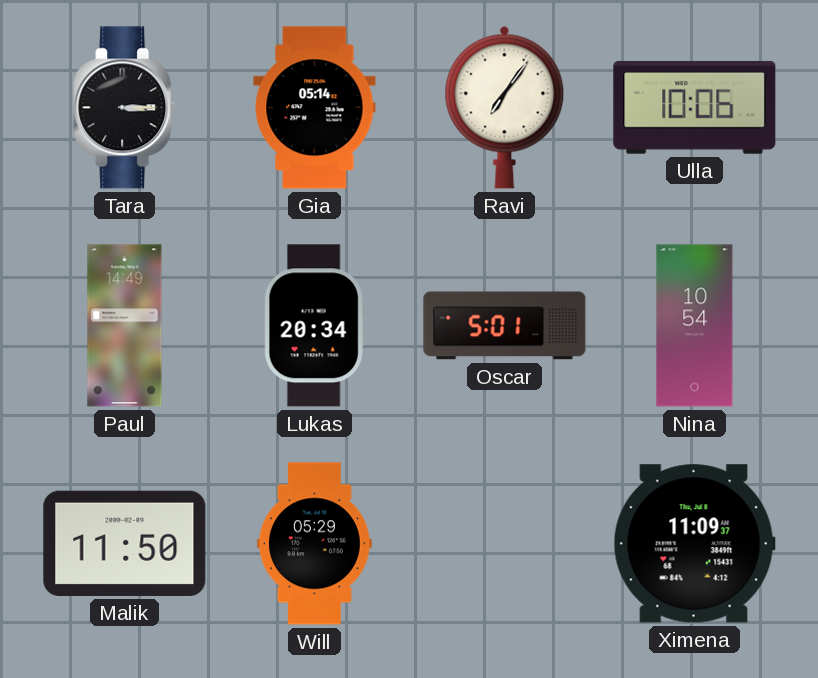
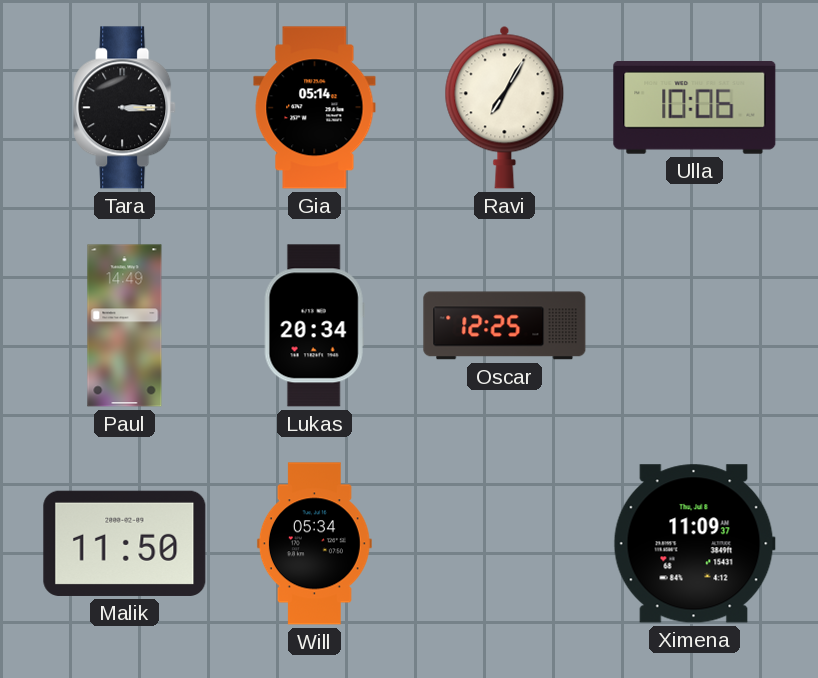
Ravi: 7:06 -> 7:05
Oscar: 5:01 -> 12:25
Nina: 10:54 -> none
Will: 05:29 -> 05:34
